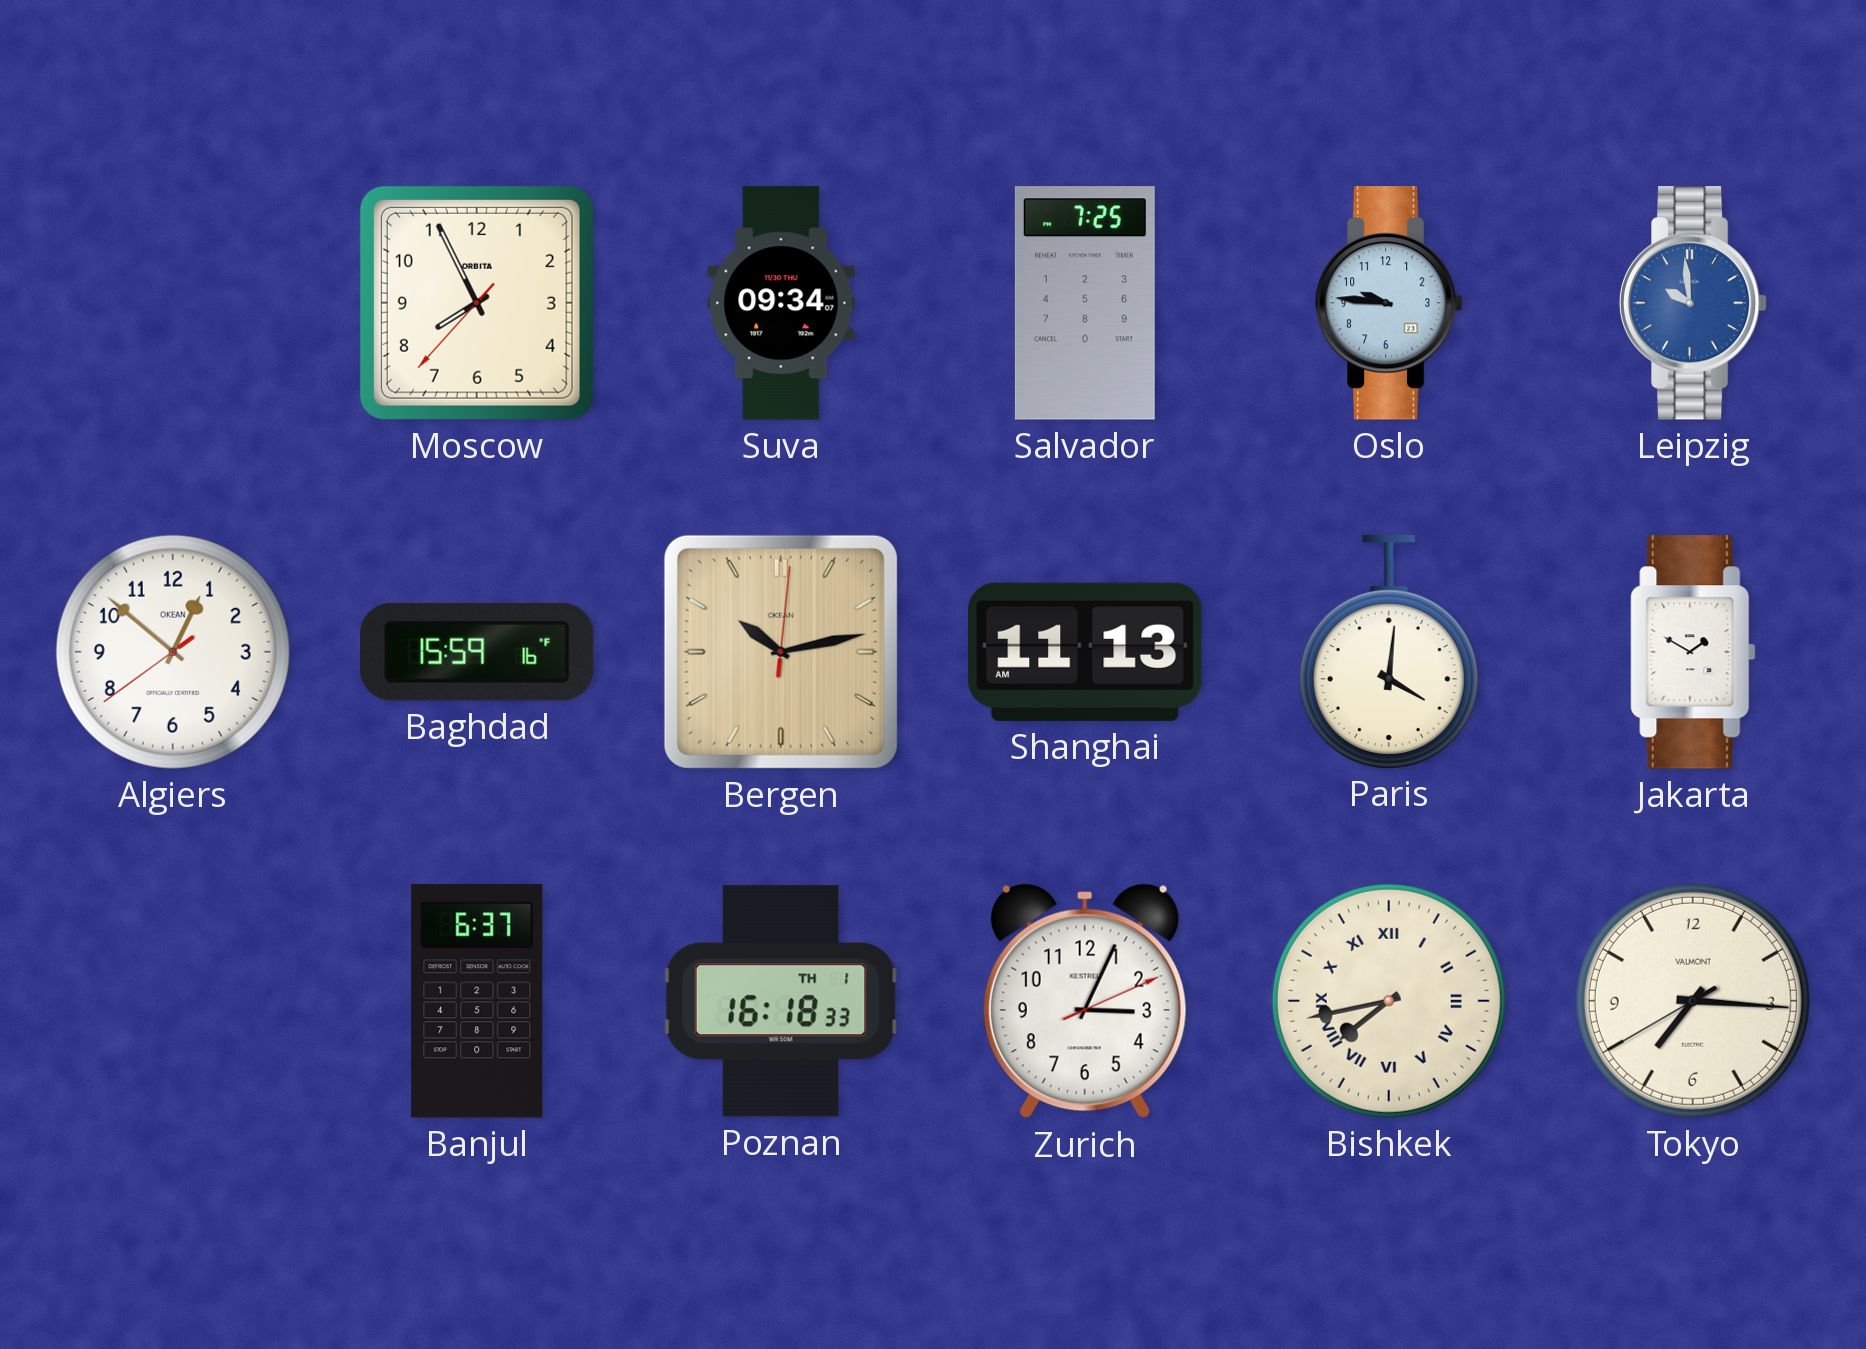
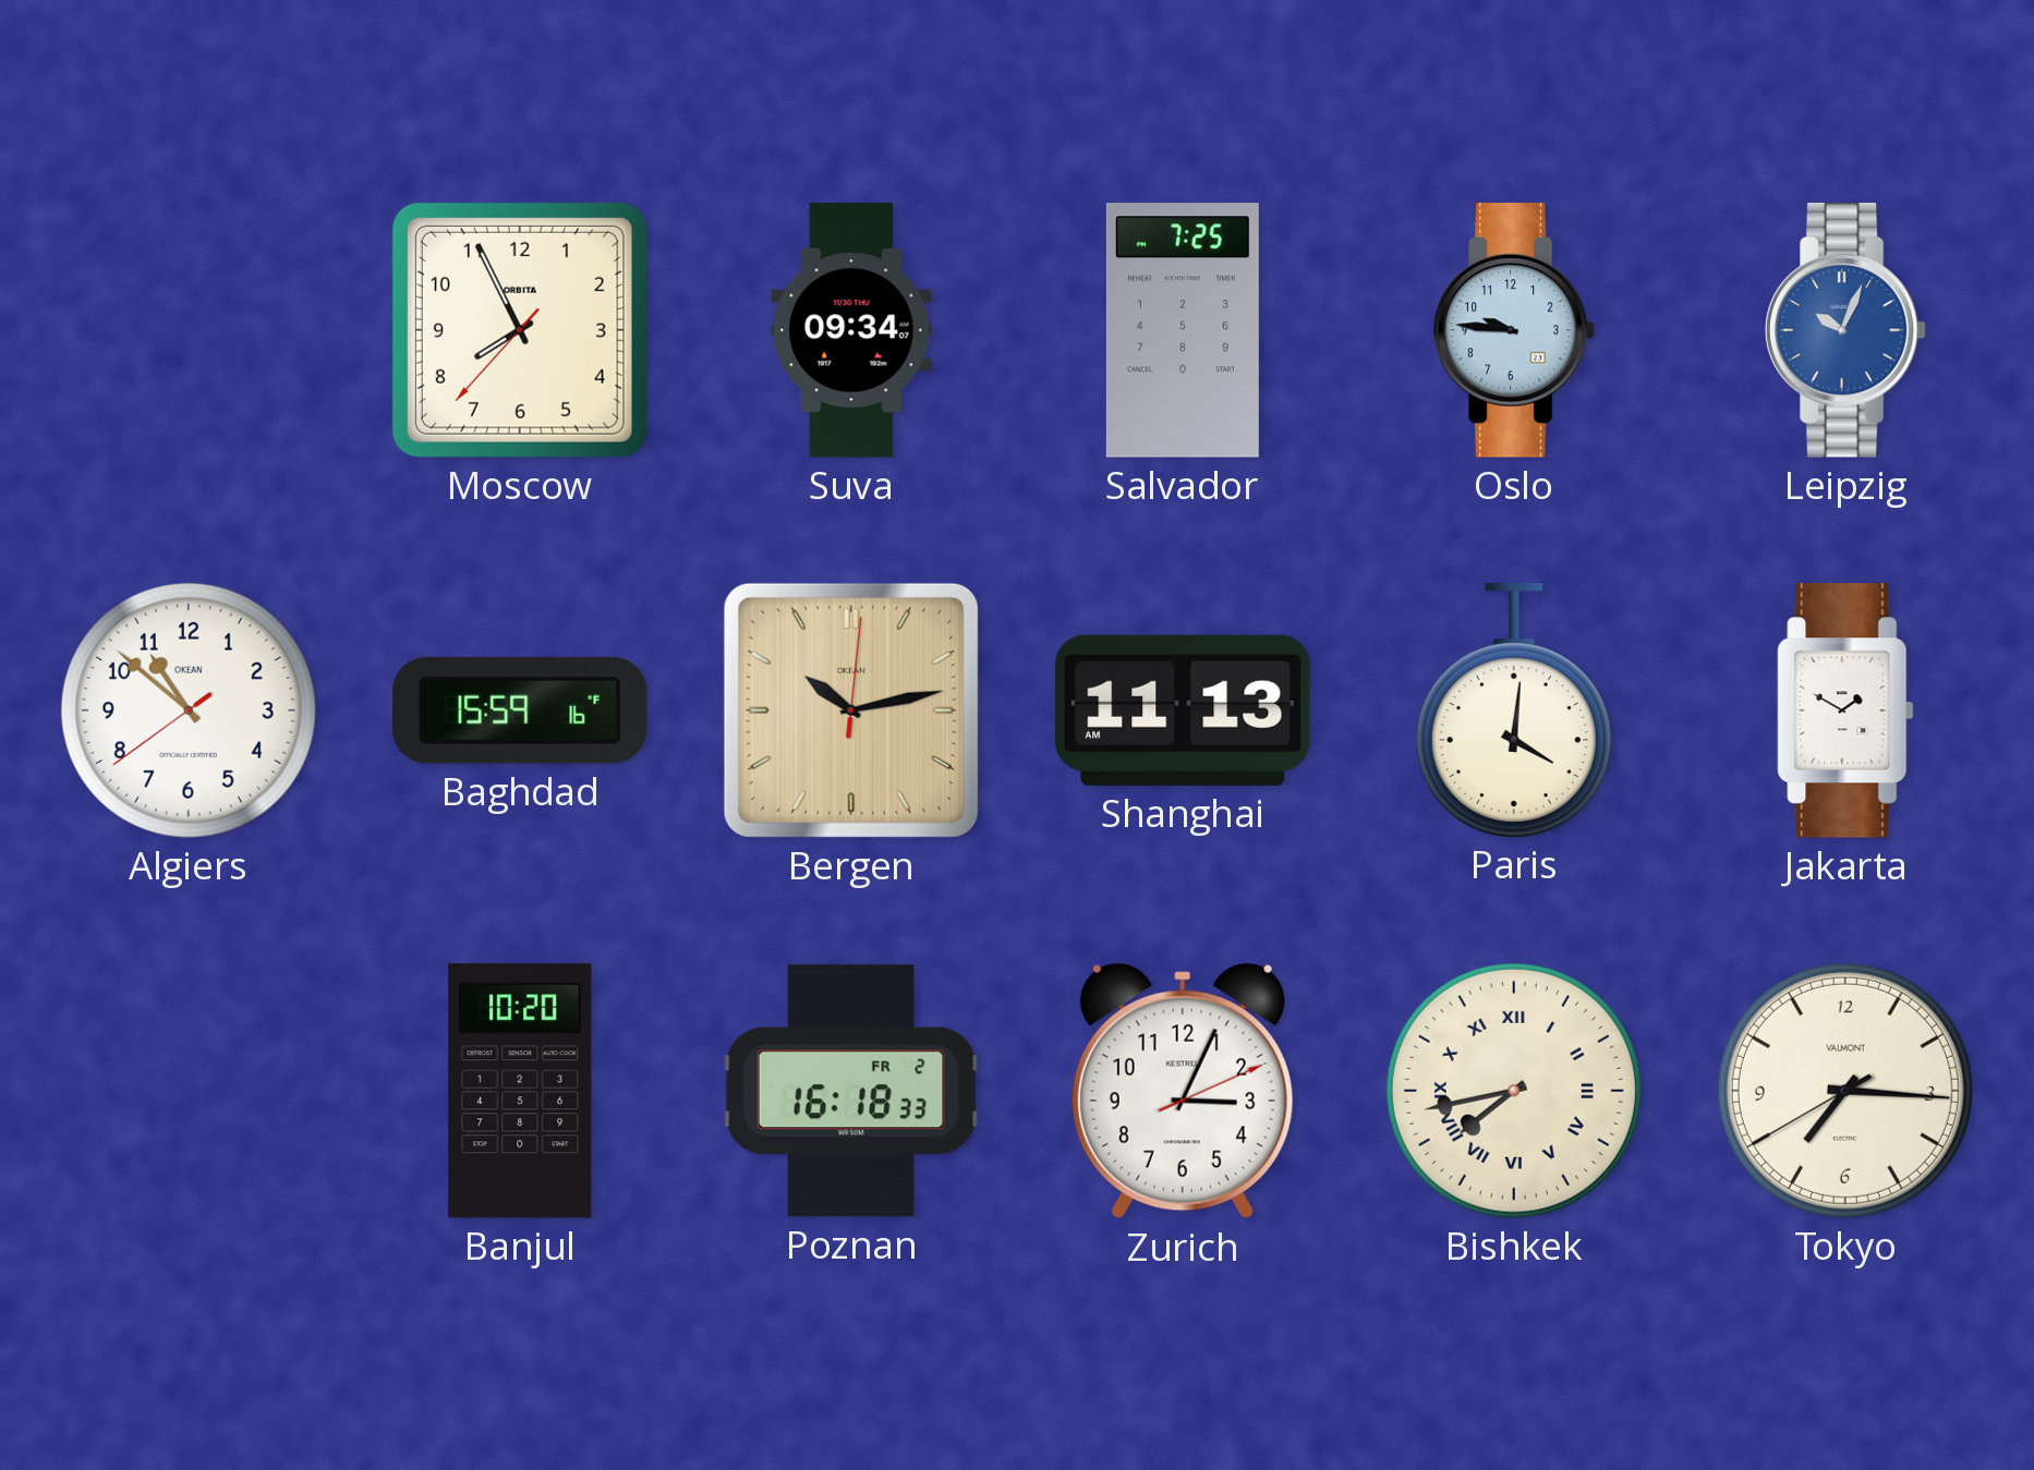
Leipzig: 9:59 -> 10:04
Algiers: 12:51 -> 10:51
Banjul: 6:37 -> 10:20
Poznan date: TH 1 -> FR 2
